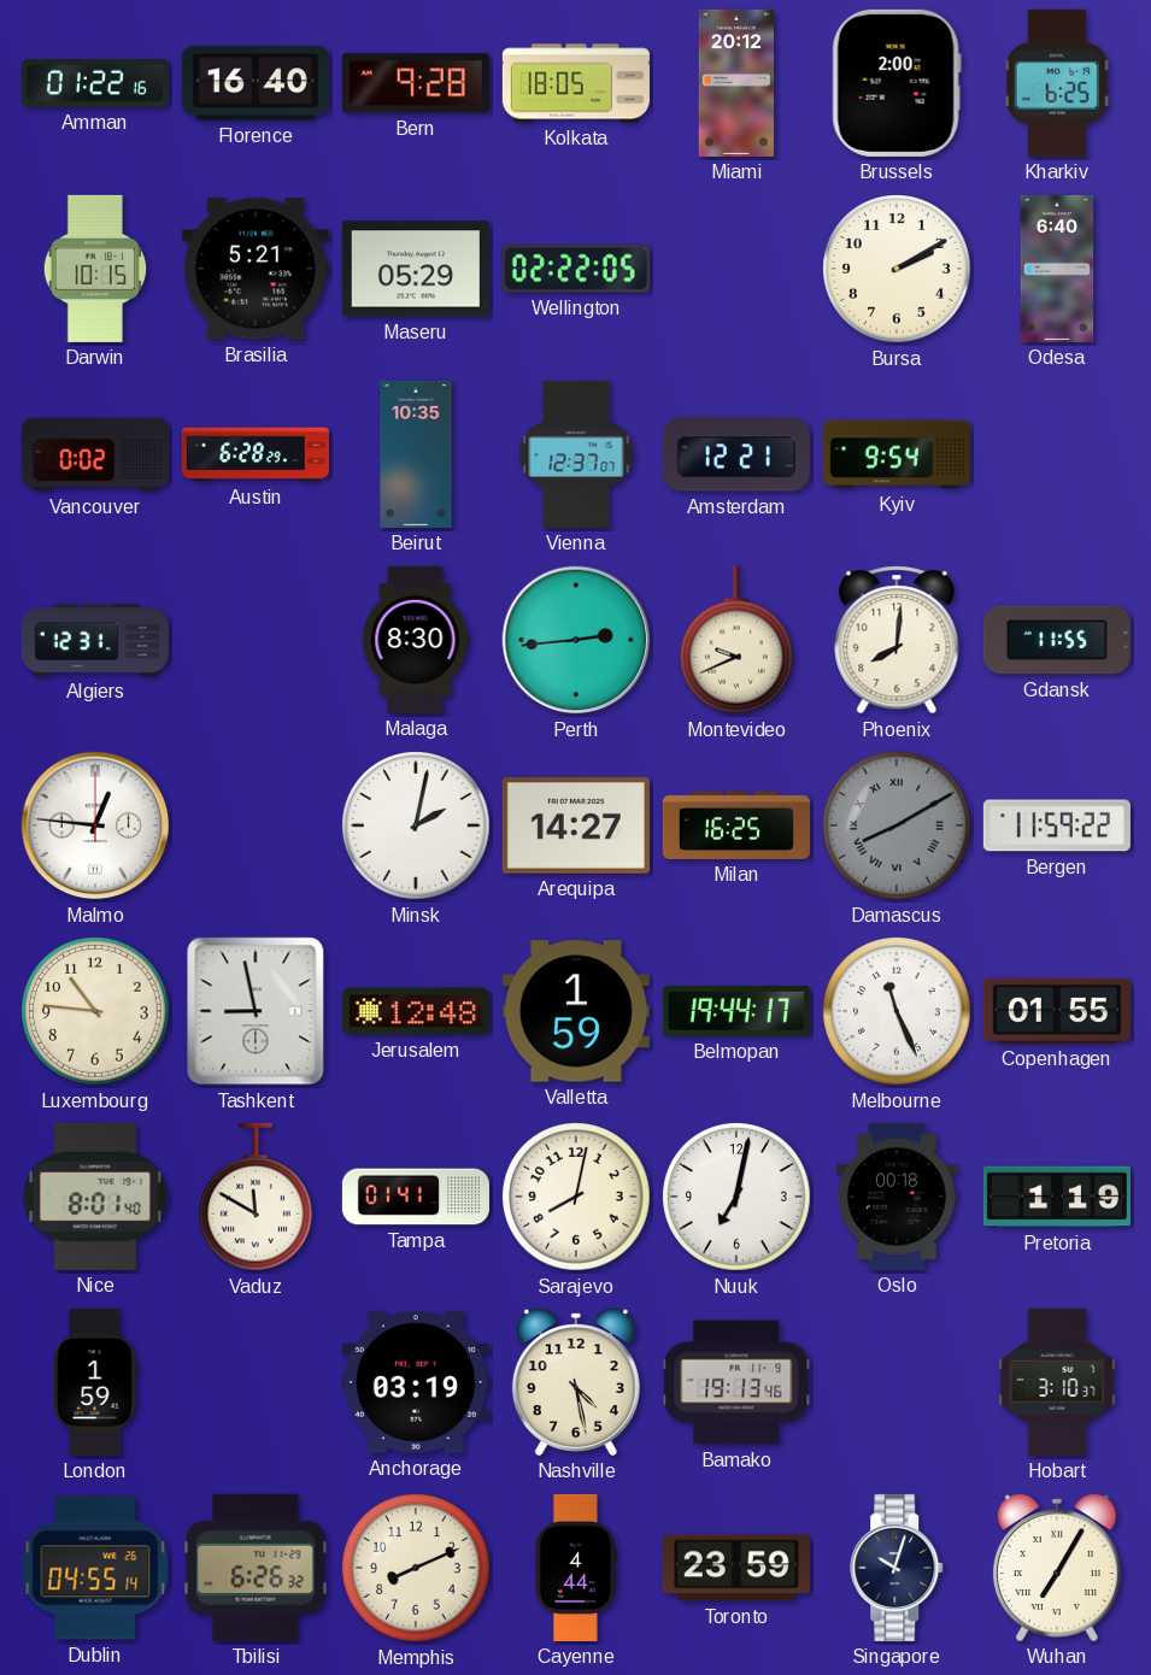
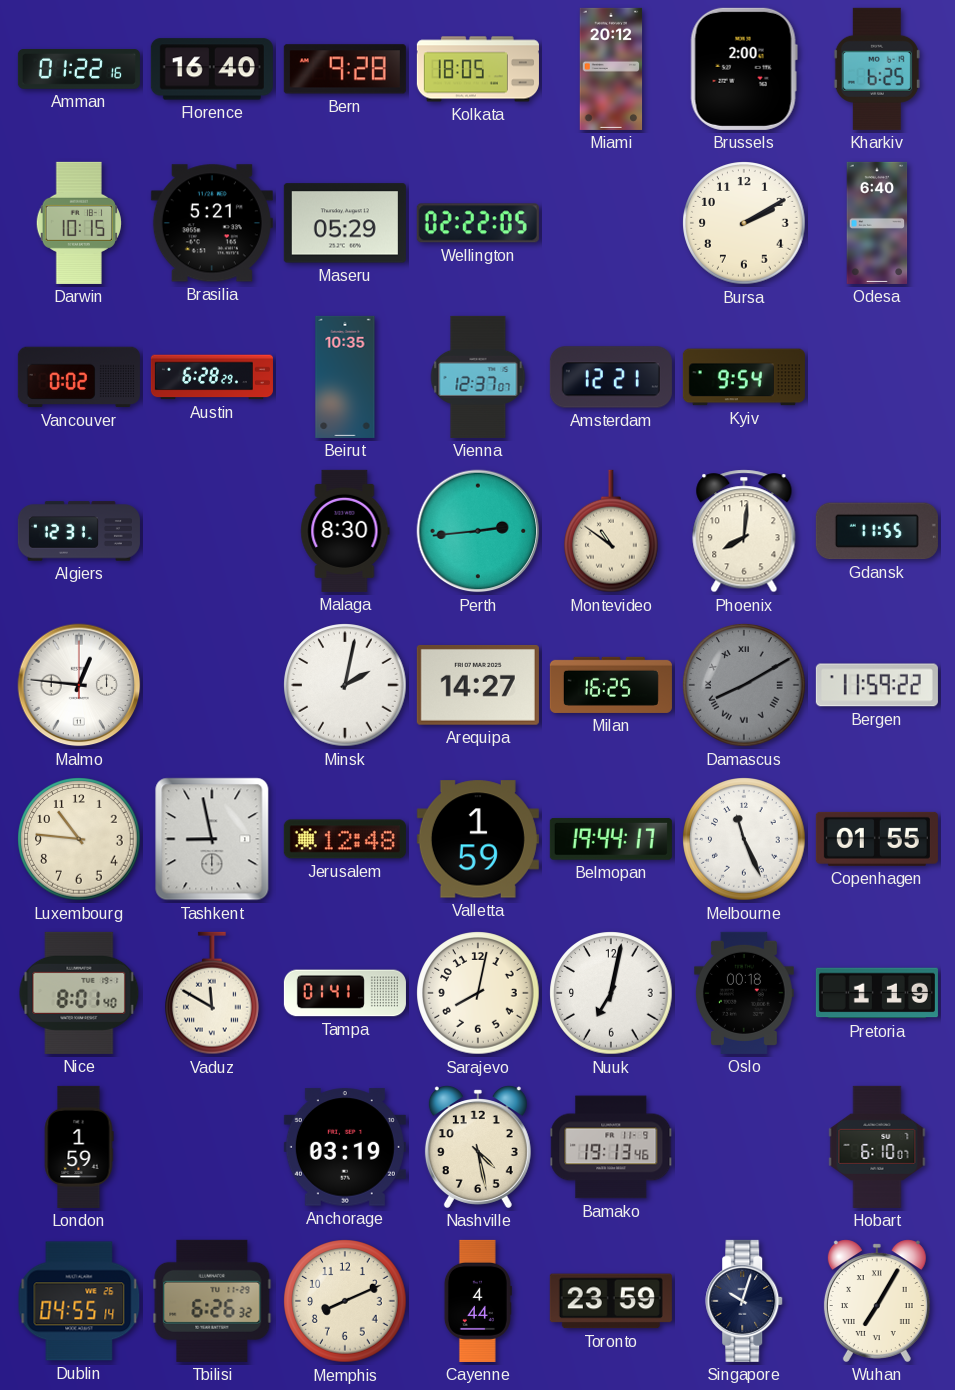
Montevideo: 9:41 -> 10:51
Hobart: 3:10 -> 6:10
